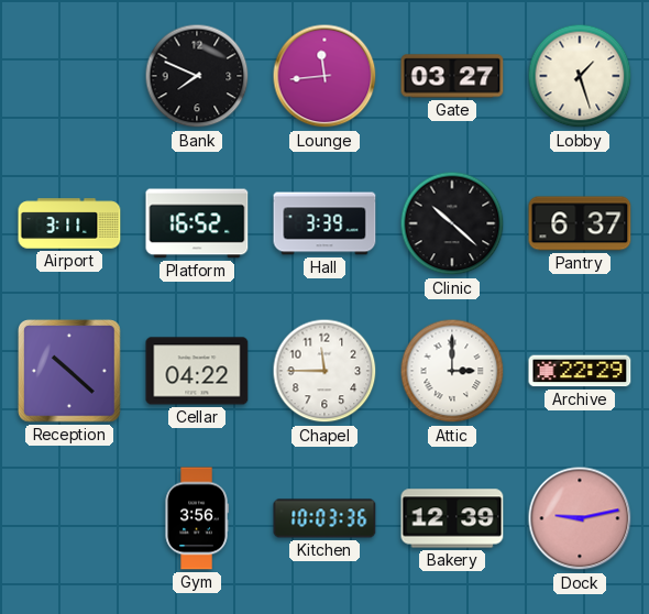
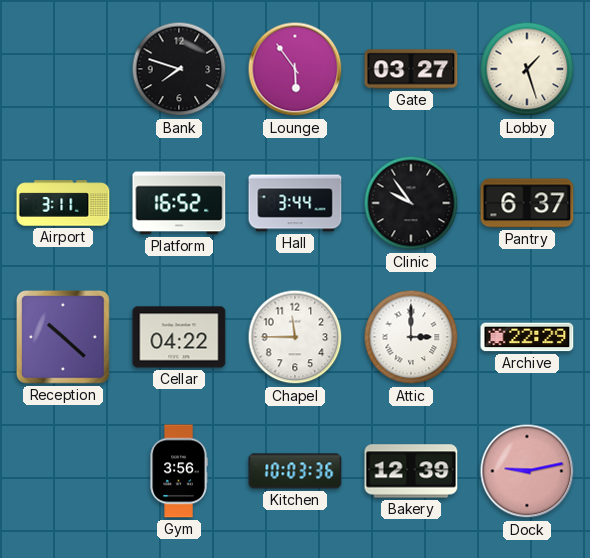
Bank: 7:49 -> 7:48
Lounge: 11:44 -> 5:54
Hall: 3:39 -> 3:44
Clinic: 10:22 -> 9:54
